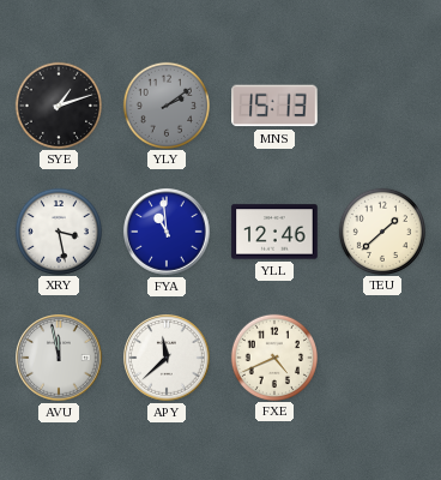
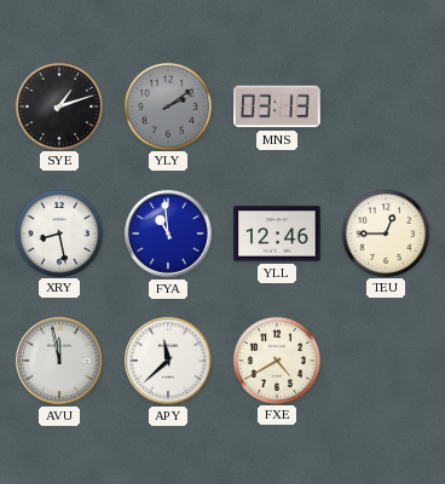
MNS: 15:13 -> 03:13
XRY: 3:28 -> 8:28
TEU: 1:38 -> 12:45
FXE: 4:41 -> 4:40
